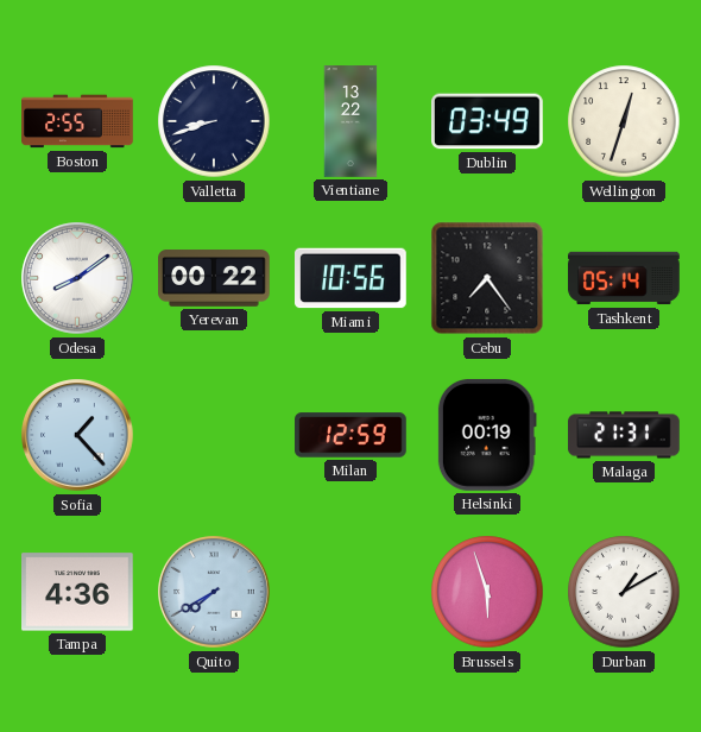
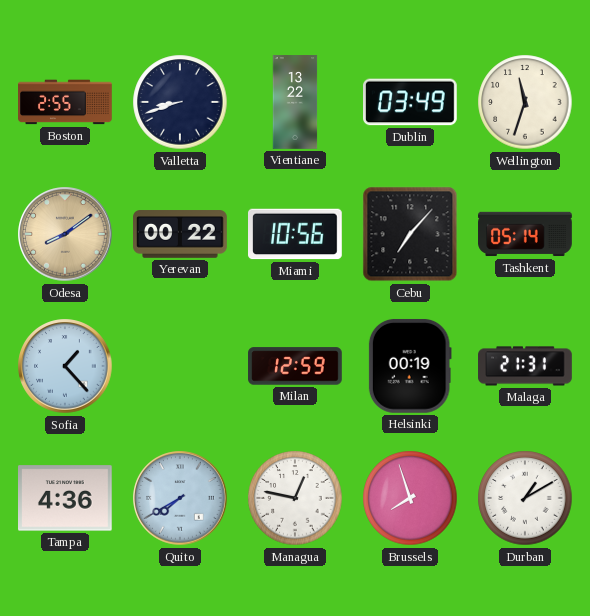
Wellington: 12:33 -> 11:33
Odesa dial: white -> champagne
Cebu: 7:24 -> 7:07
Managua: none -> 12:47
Brussels: 5:57 -> 7:57
